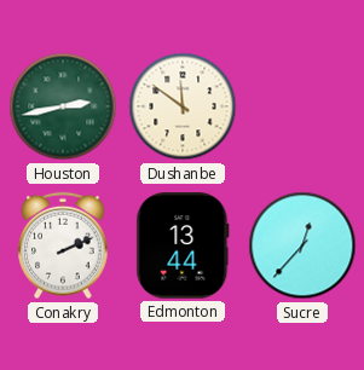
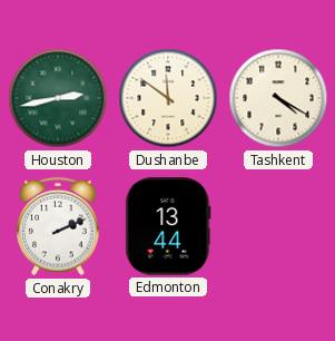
Tashkent: none -> 4:20
Sucre: 12:37 -> none
